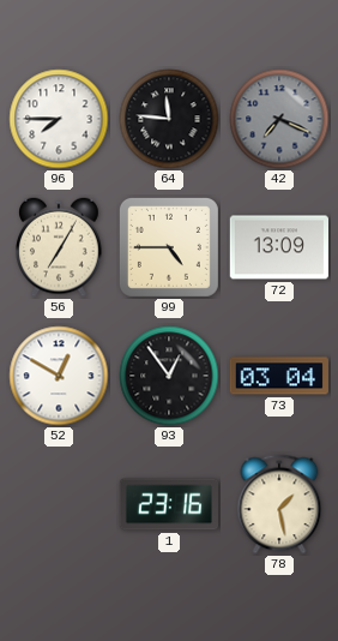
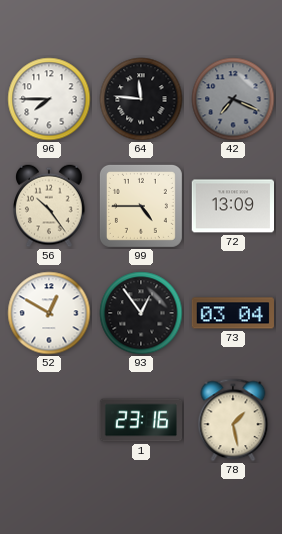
56: 7:05 -> 10:24
